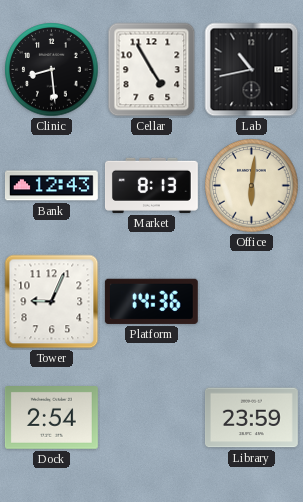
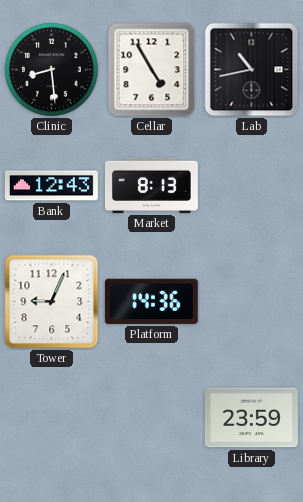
Office: 6:01 -> none
Dock: 2:54 -> none
